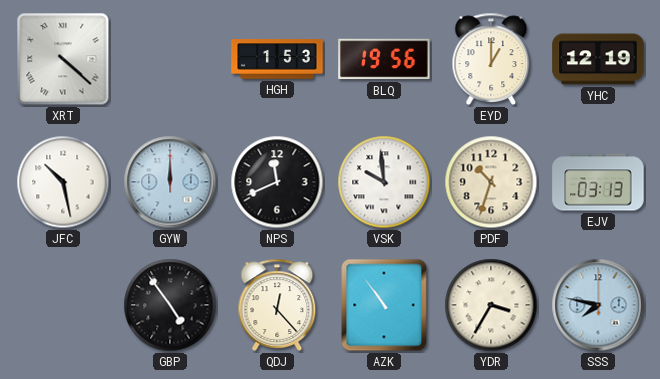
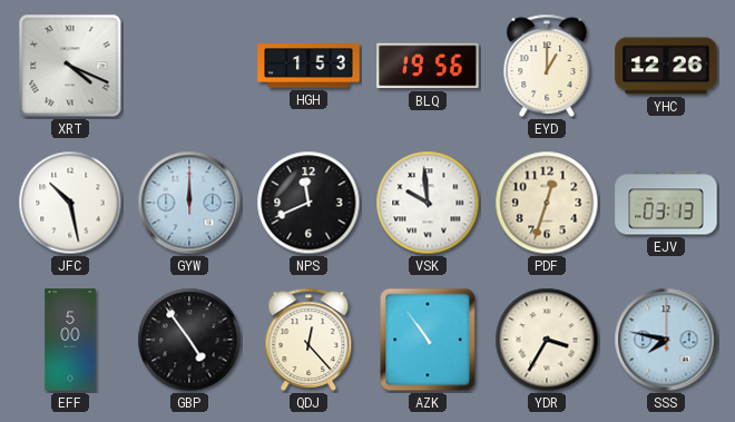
XRT: 4:22 -> 4:19
YHC: 12:19 -> 12:26
PDF: 10:33 -> 12:33
EFF: none -> 5:00
